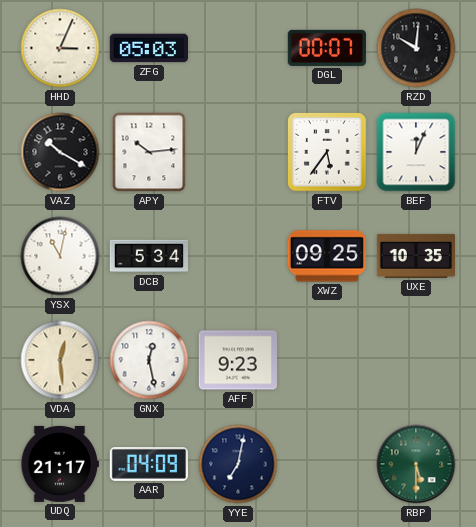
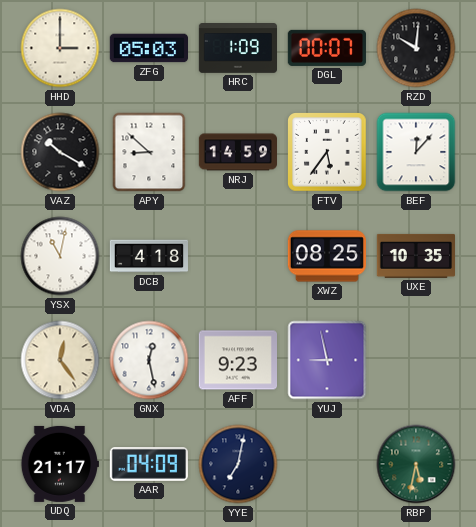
HHD: 3:04 -> 3:00
HRC: none -> 1:09
APY: 10:14 -> 8:52
NRJ: none -> 14:59
BEF: 12:04 -> 12:07
DCB: 5:34 -> 4:18
XWZ: 09:25 -> 08:25
VDA: 12:29 -> 12:24
YUJ: none -> 8:58
RBP: 5:30 -> 5:32
